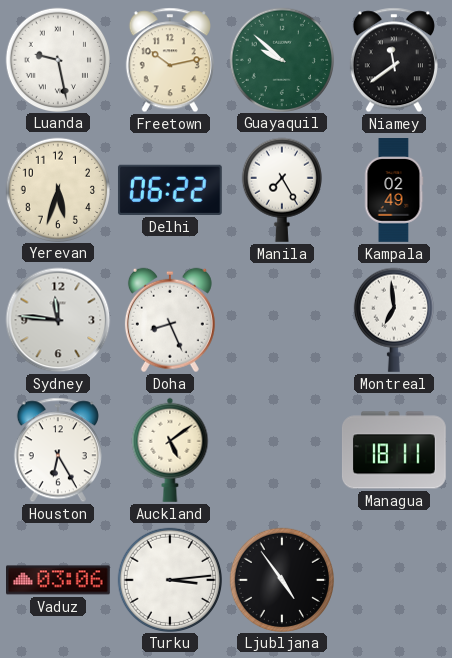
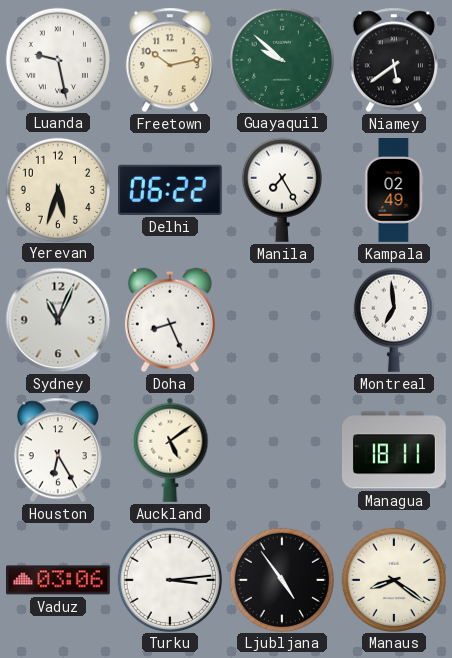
Niamey: 11:39 -> 5:39
Sydney: 11:46 -> 11:04
Manaus: none -> 8:21
